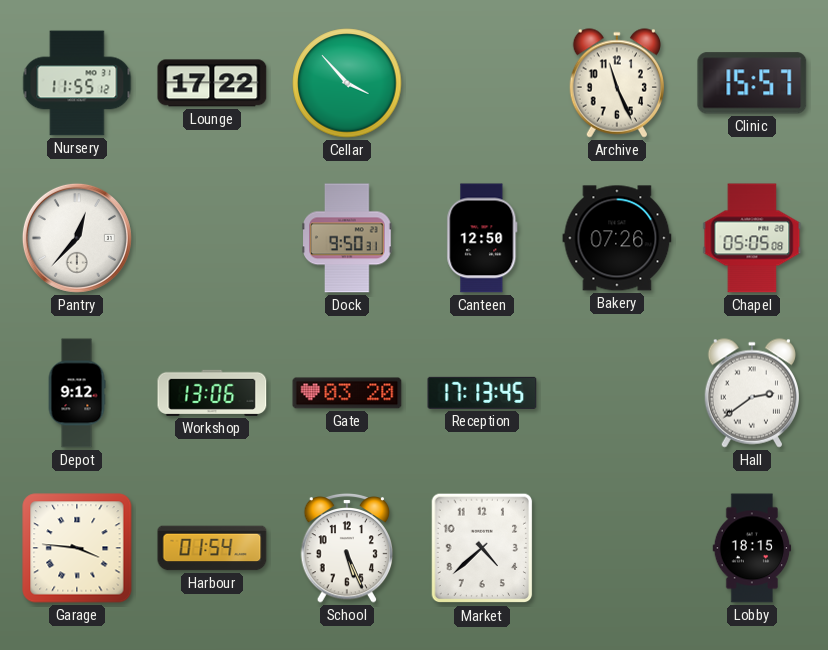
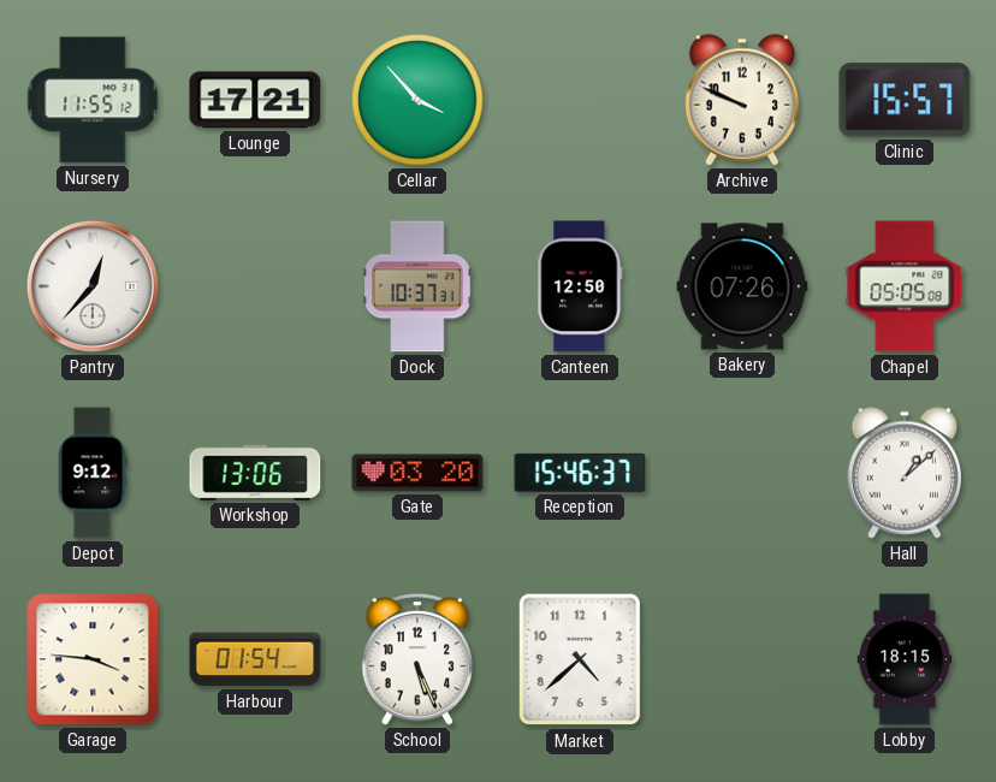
Lounge: 17:22 -> 17:21
Archive: 11:26 -> 9:49
Dock: 9:50 -> 10:37
Reception: 17:13 -> 15:46
Hall: 2:39 -> 1:08
